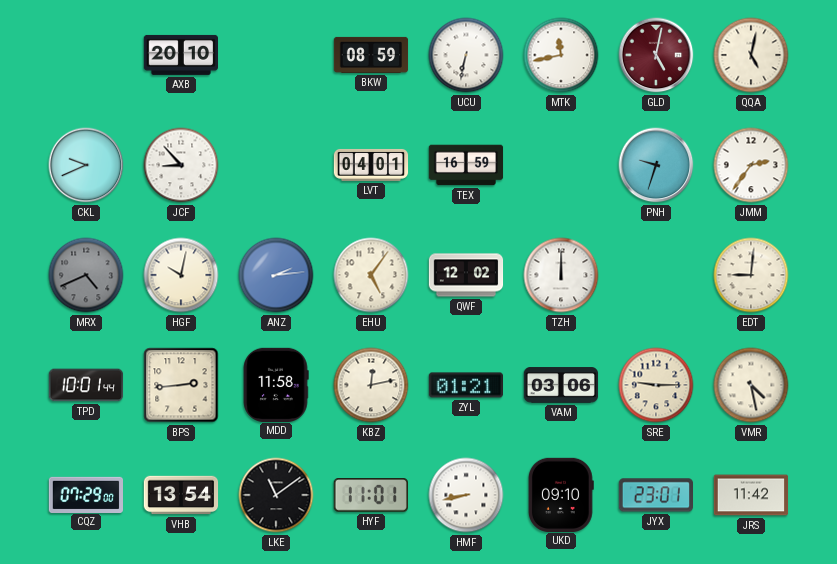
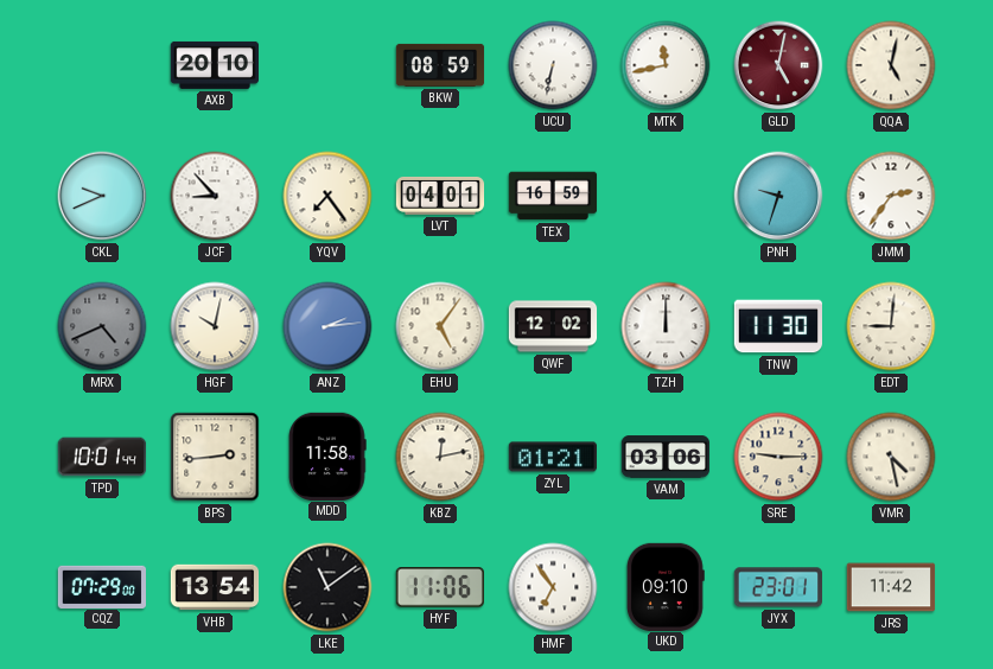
YQV: none -> 7:24
TNW: none -> 11:30
HYF: 11:01 -> 11:06
HMF: 8:43 -> 6:54
